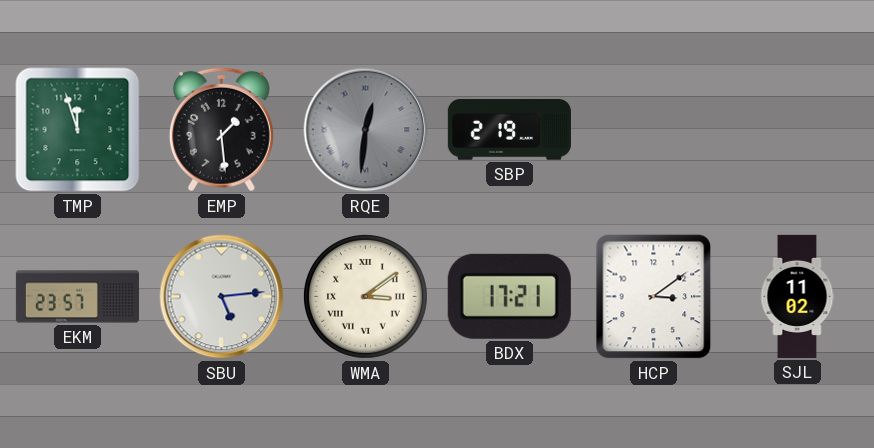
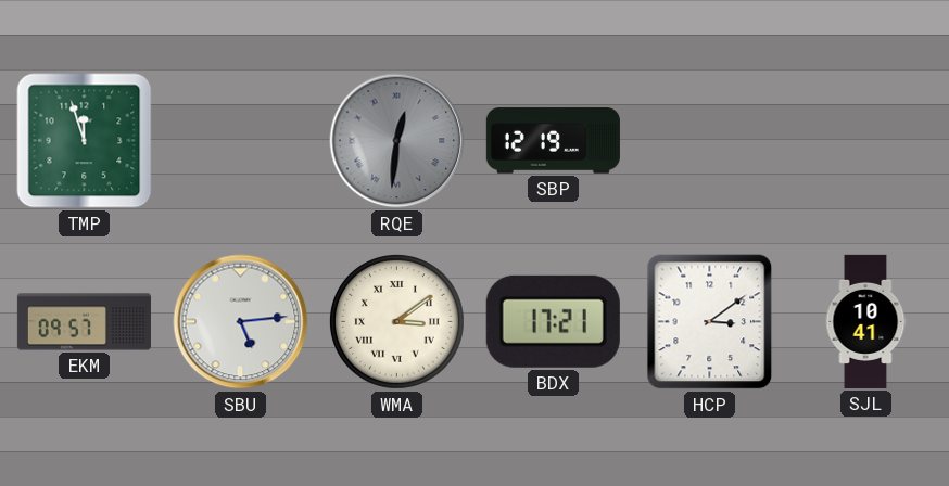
EMP: 1:29 -> none
SBP: 2:19 -> 12:19
EKM: 23:57 -> 09:57
SJL: 11:02 -> 10:41
